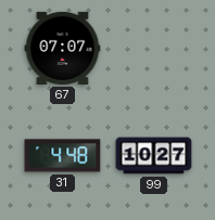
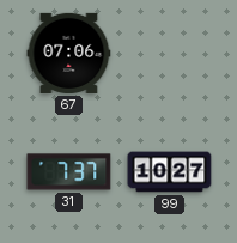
67: 07:07 -> 07:06
31: 4:48 -> 7:37
